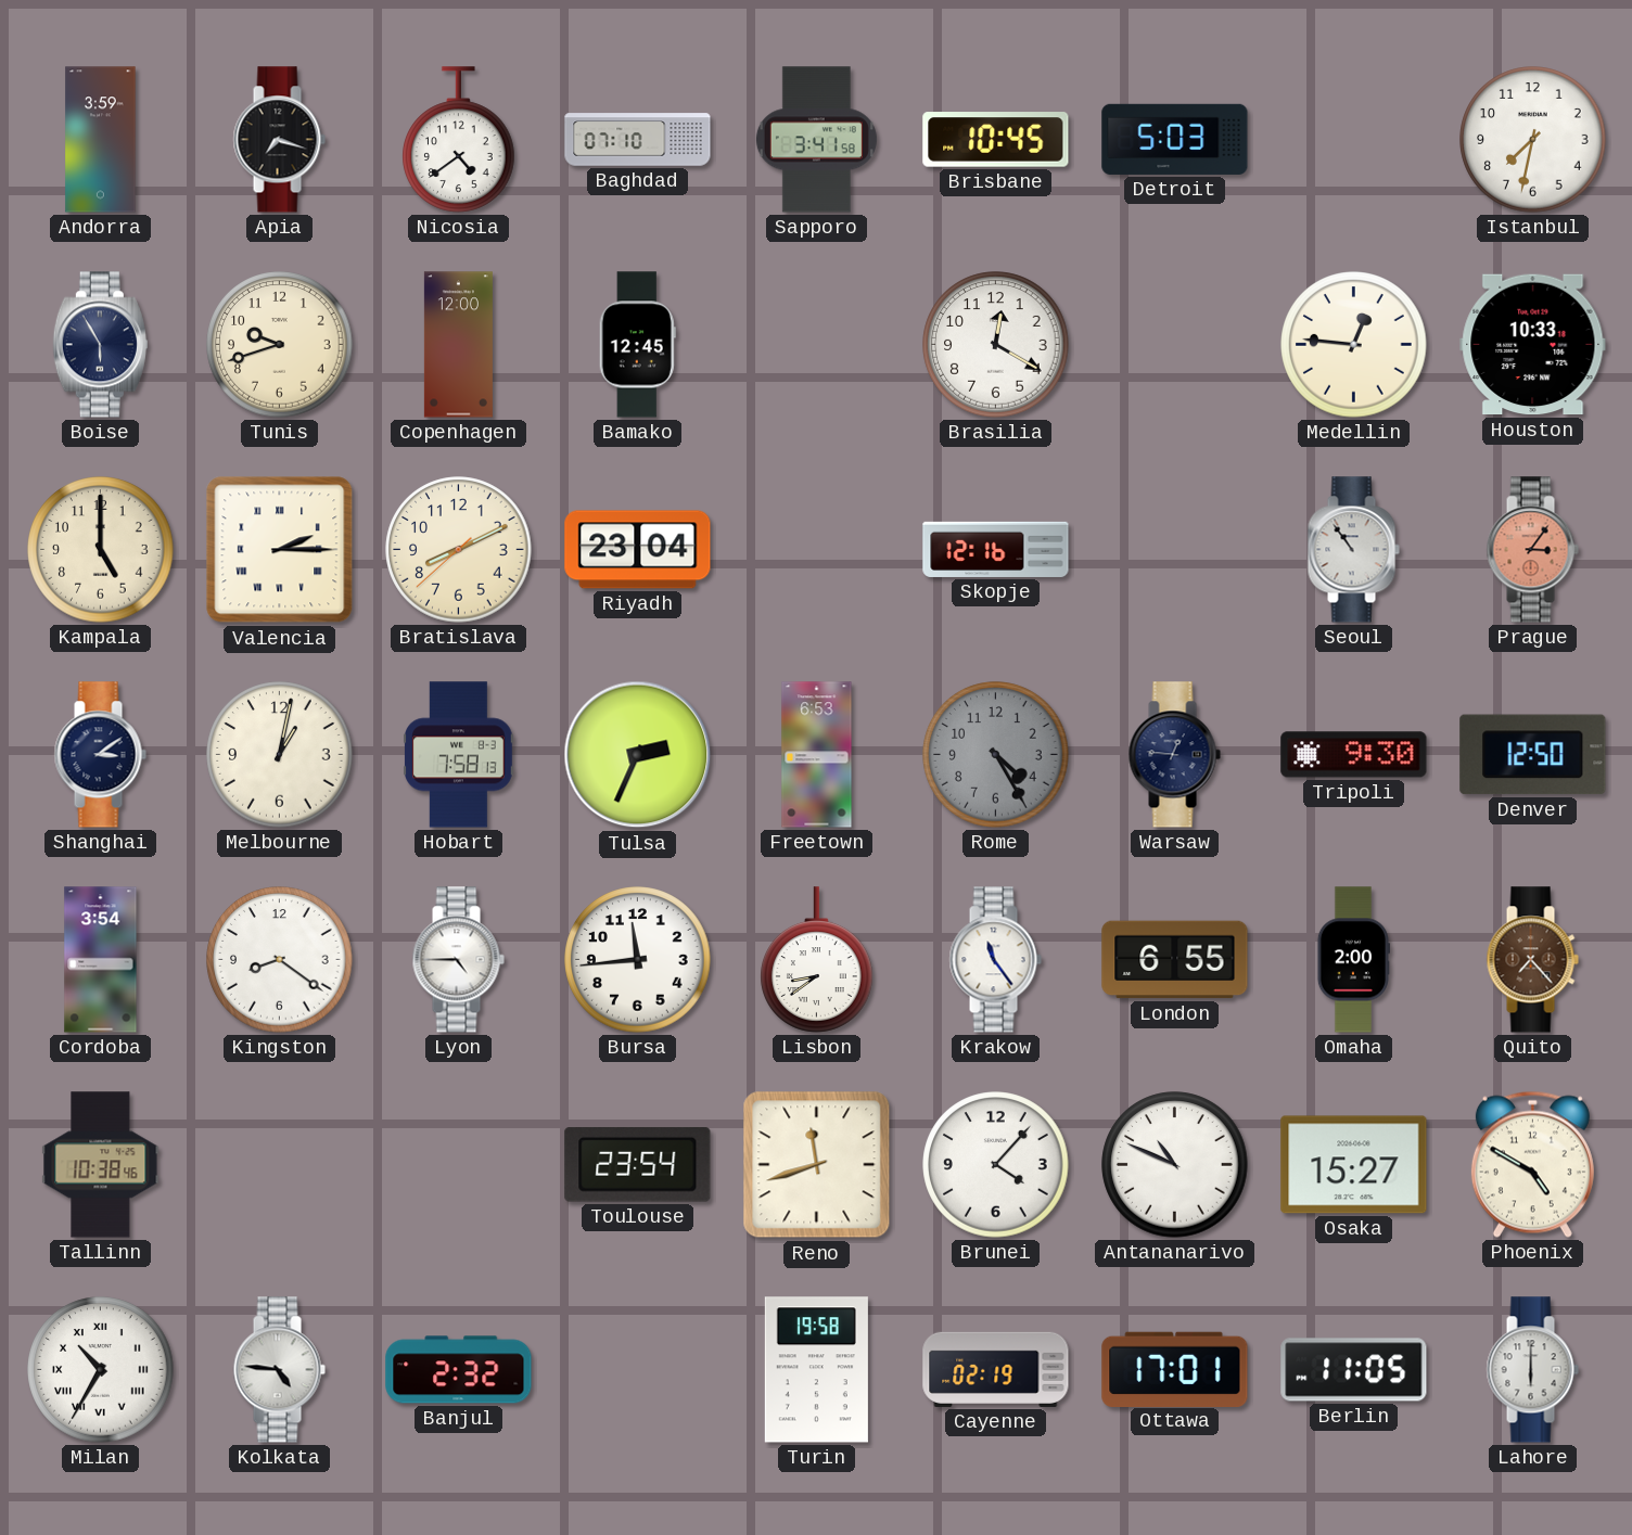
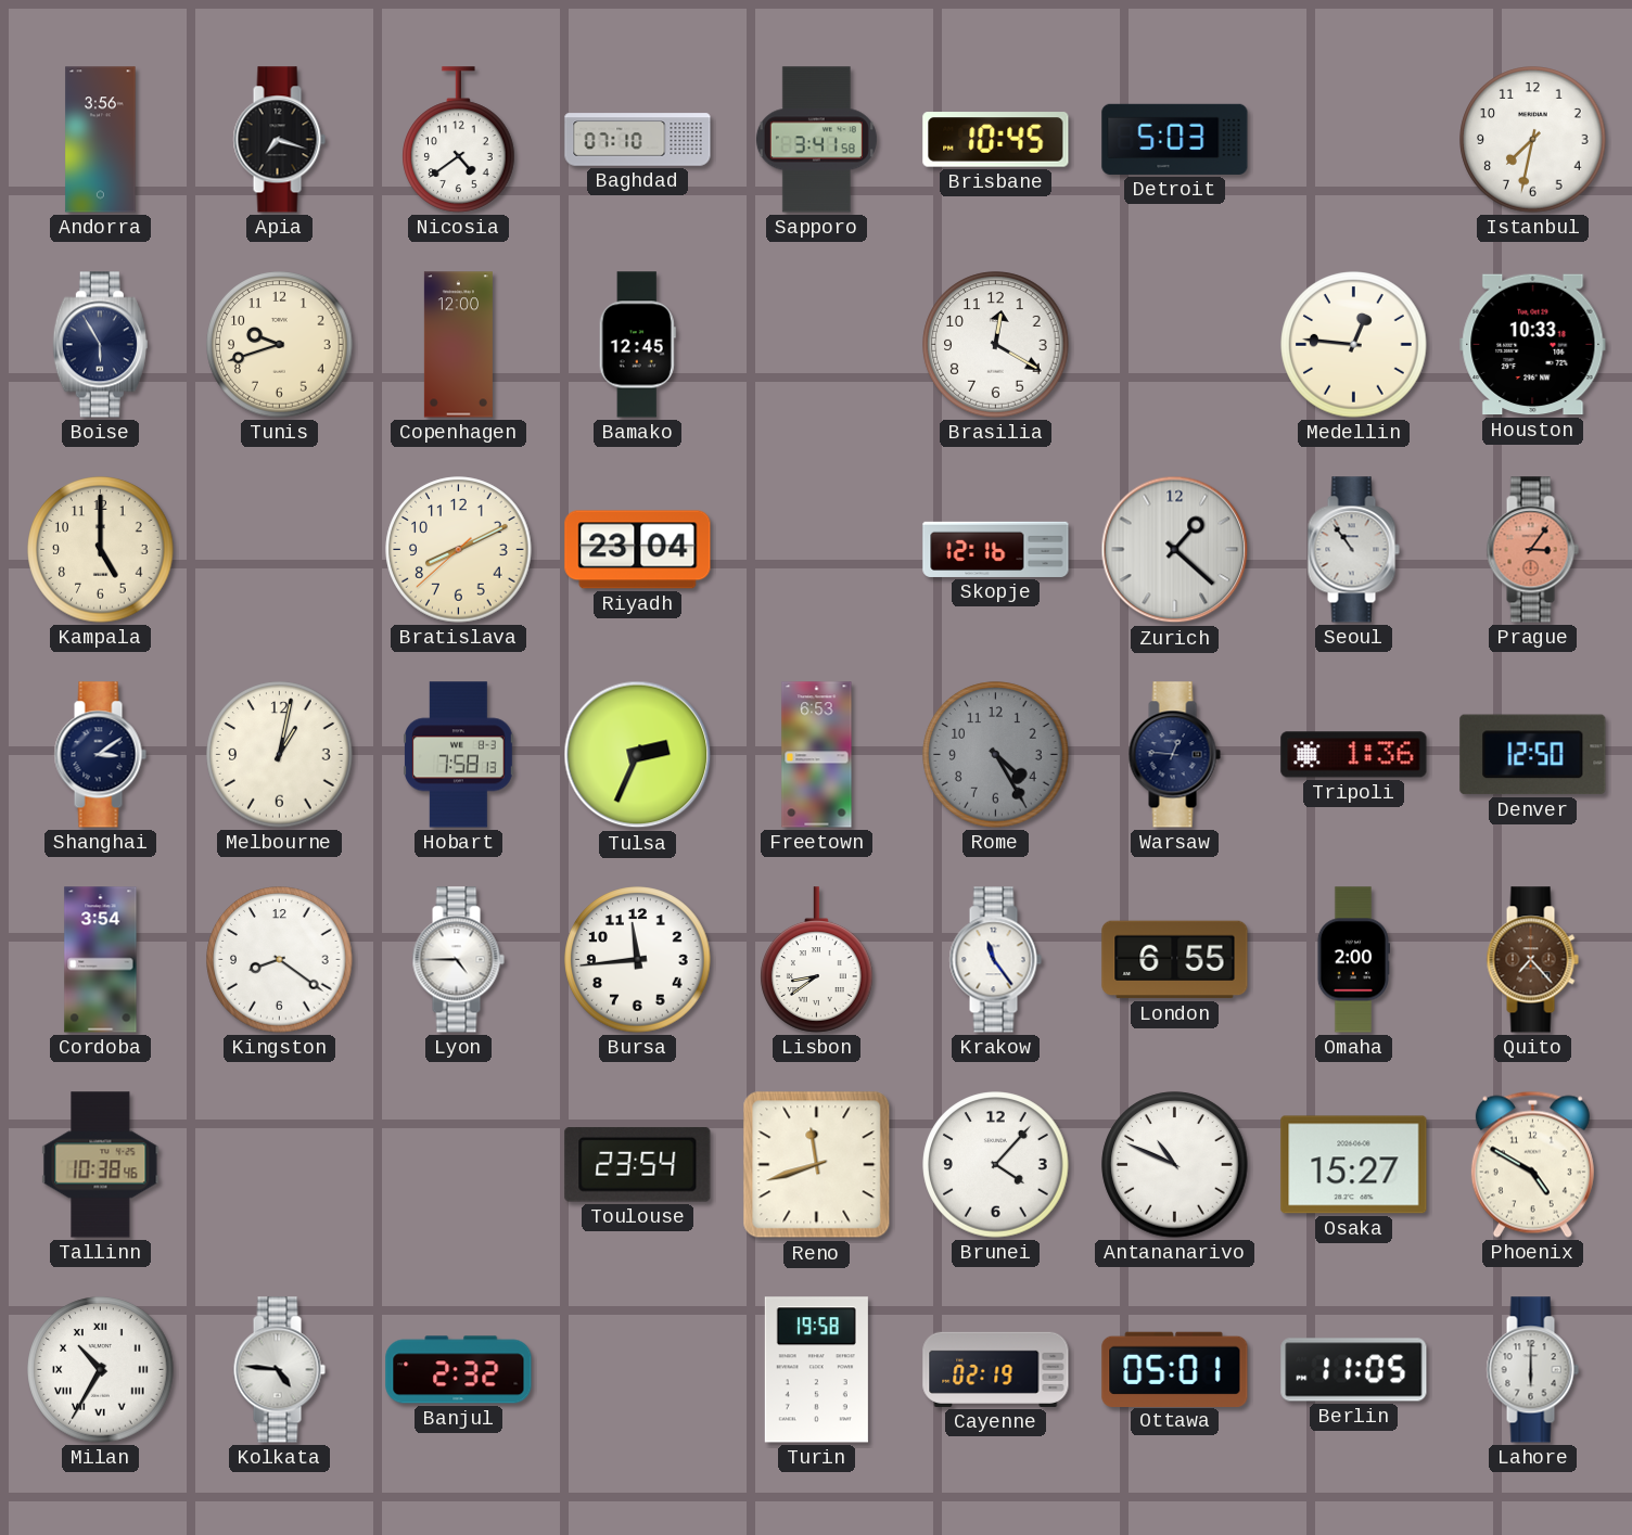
Andorra: 3:59 -> 3:56
Valencia: 2:15 -> none
Zurich: none -> 1:22
Tripoli: 9:30 -> 1:36
Ottawa: 17:01 -> 05:01
